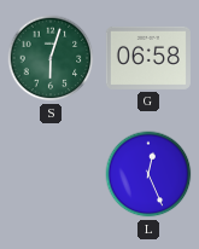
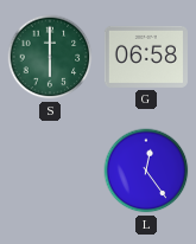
S: 6:03 -> 6:00
L: 12:26 -> 12:24
